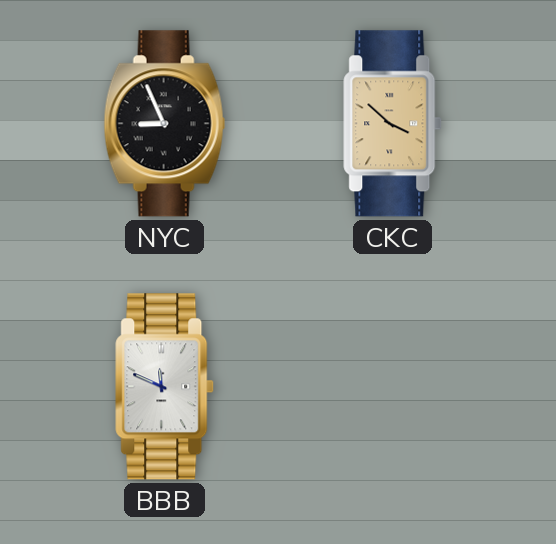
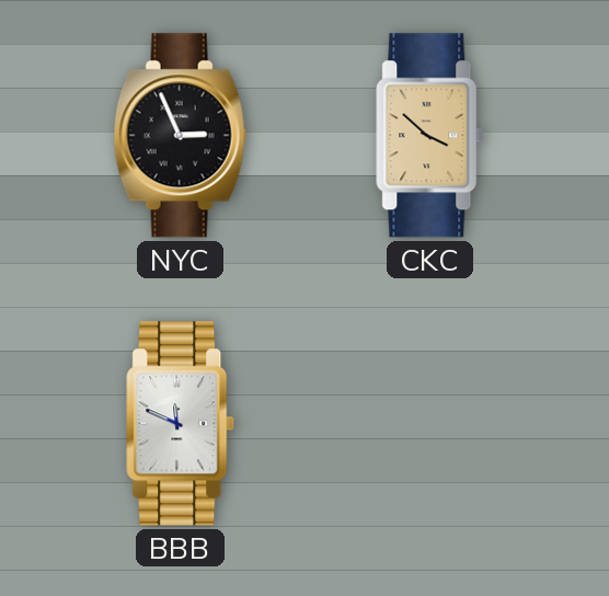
NYC: 8:56 -> 2:56
